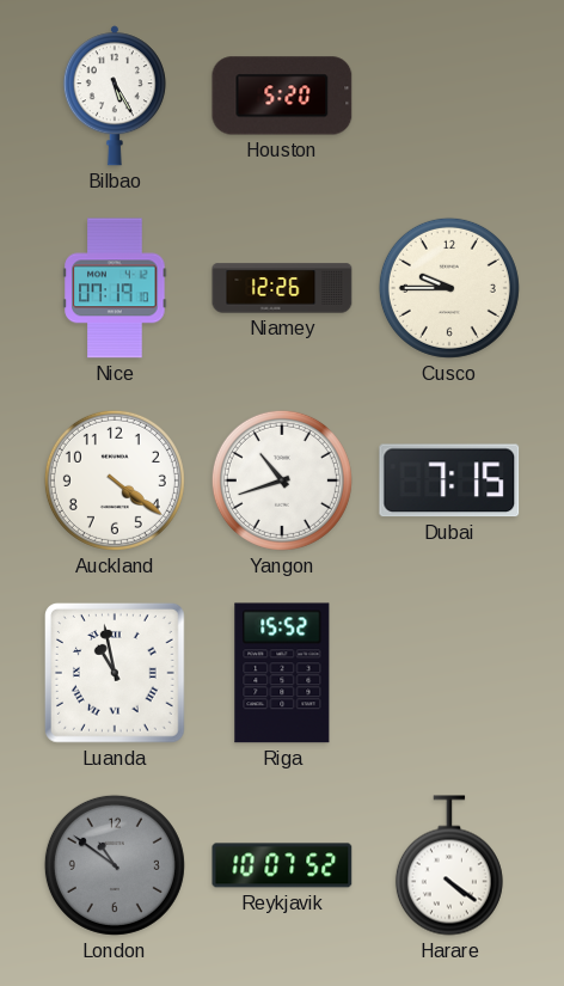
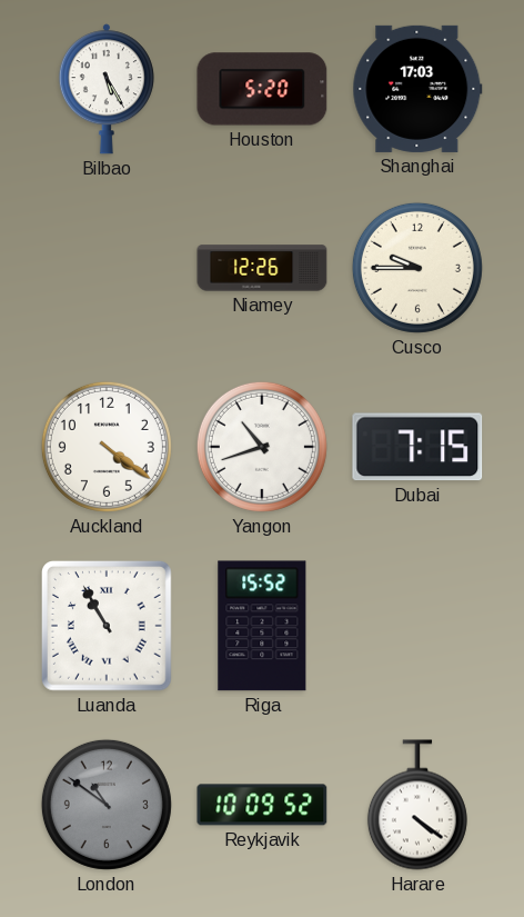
Shanghai: none -> 17:03
Nice: 07:19 -> none
Luanda: 10:58 -> 10:55
Reykjavik: 10:07 -> 10:09
